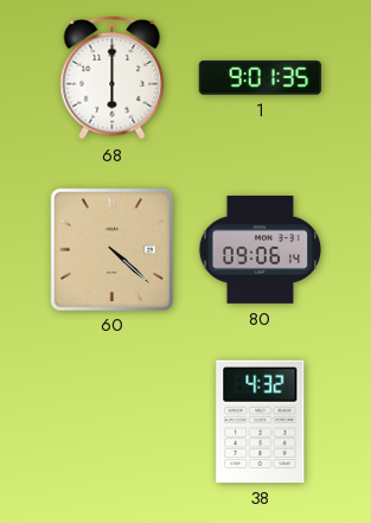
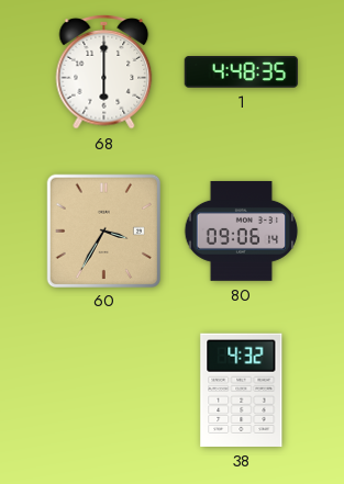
1: 9:01 -> 4:48
60: 4:22 -> 3:35
